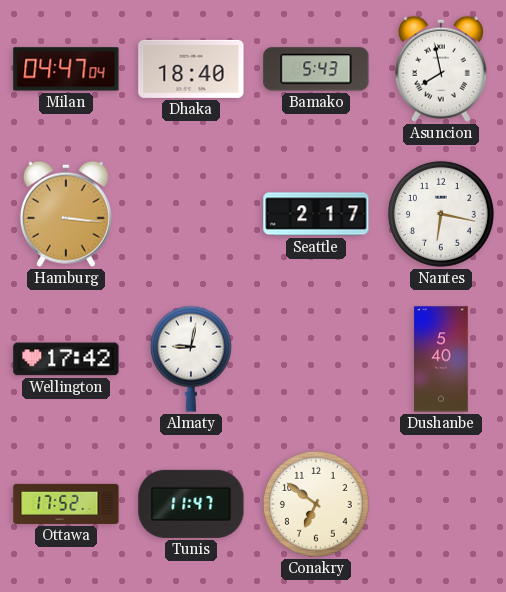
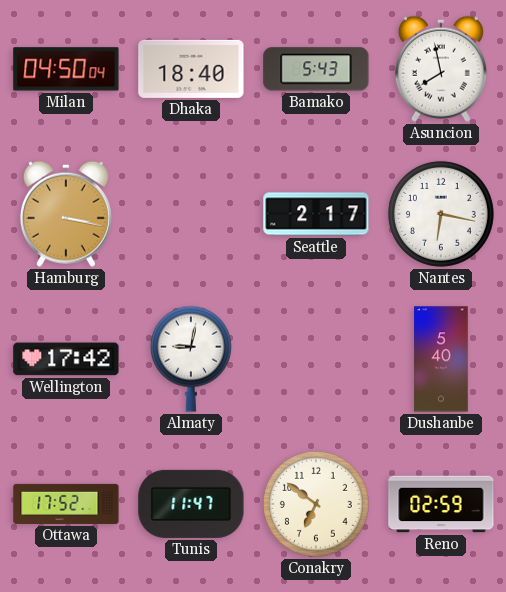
Milan: 04:47 -> 04:50
Hamburg: 3:16 -> 3:17
Reno: none -> 02:59
